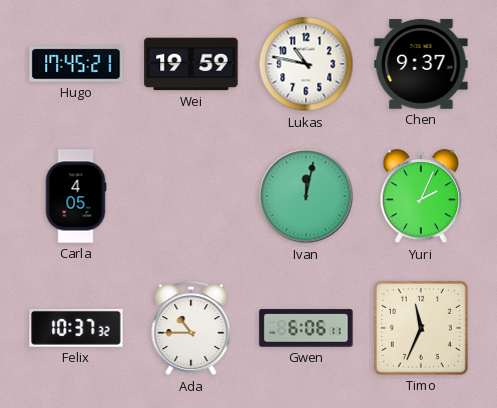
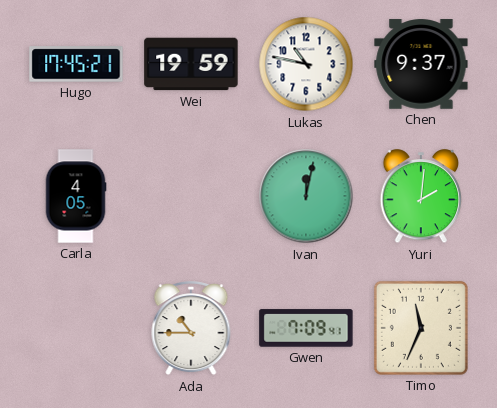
Yuri: 2:04 -> 2:01
Felix: 10:37 -> none
Gwen: 6:06 -> 7:09
